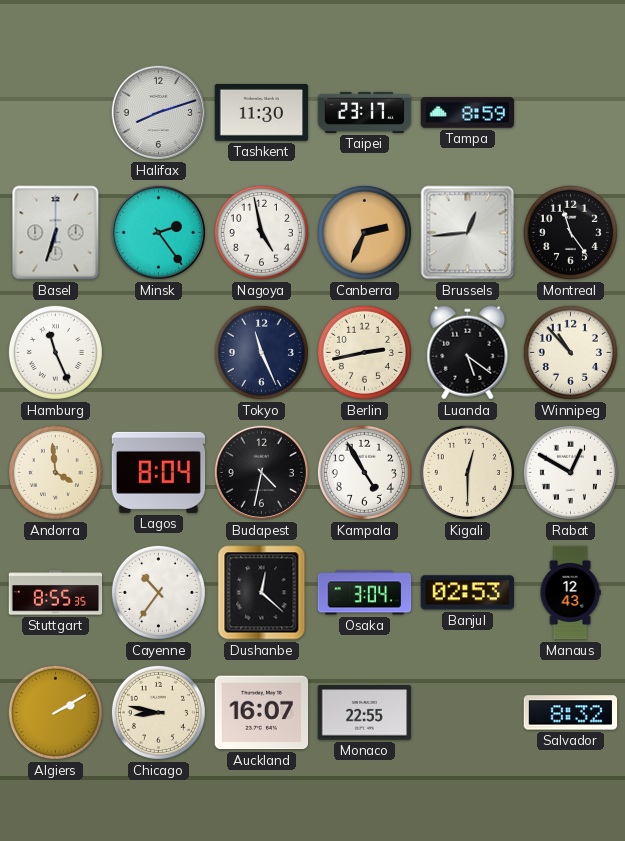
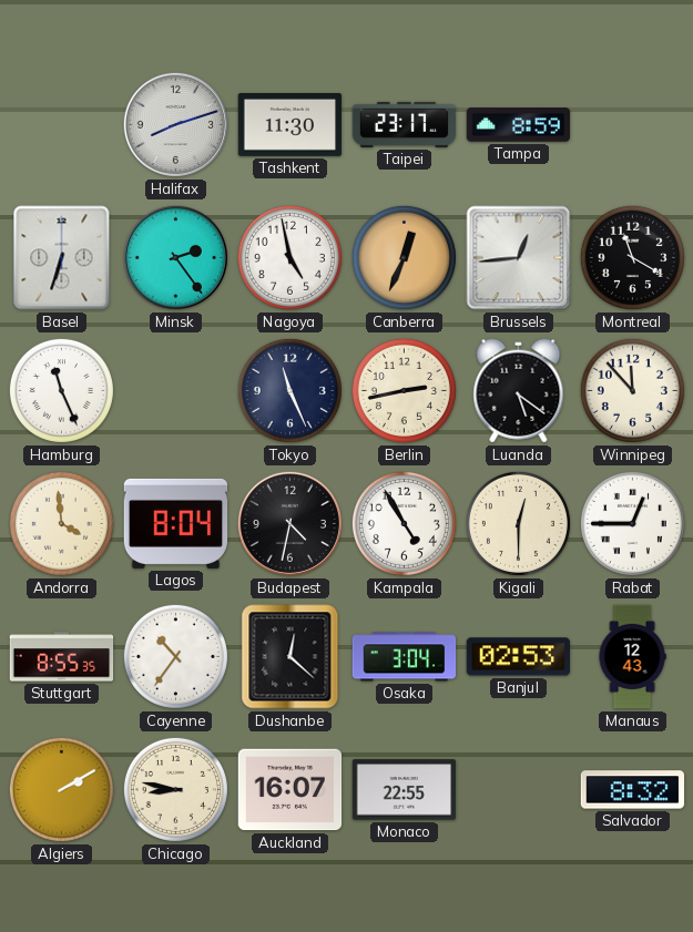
Canberra: 2:34 -> 12:34
Montreal: 11:24 -> 11:20
Winnipeg: 10:53 -> 11:53
Rabat: 12:50 -> 12:45
